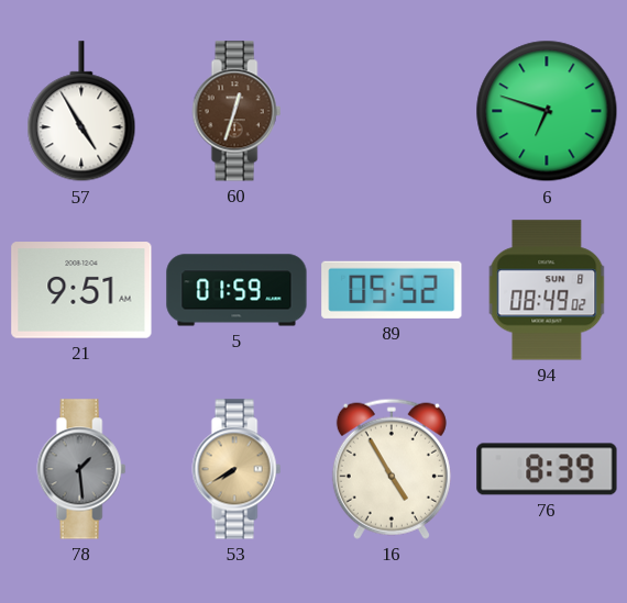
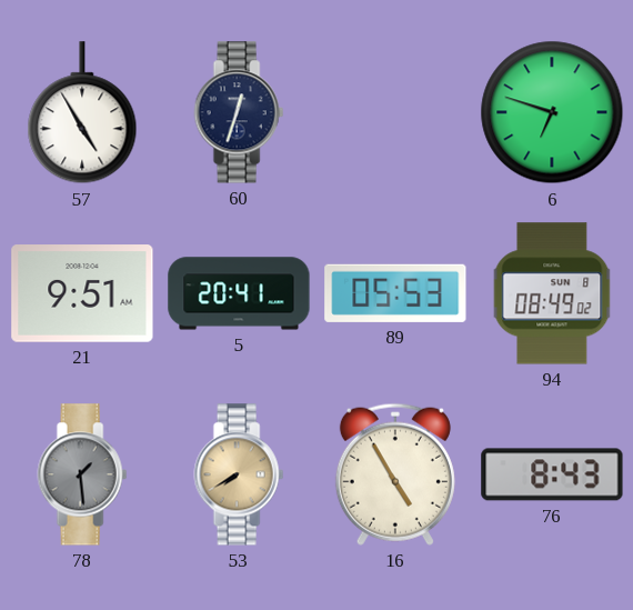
60 dial: brown -> navy
5: 01:59 -> 20:41
89: 05:52 -> 05:53
76: 8:39 -> 8:43
